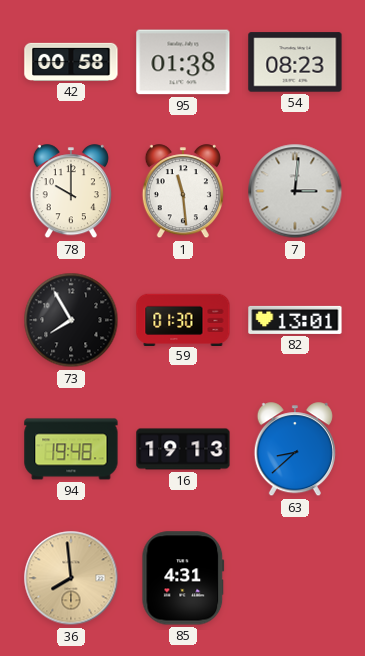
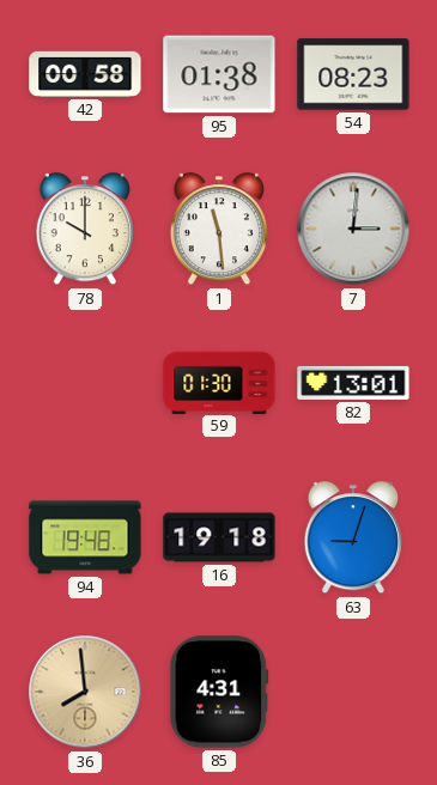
73: 7:55 -> none
16: 19:13 -> 19:18
63: 8:38 -> 9:03
